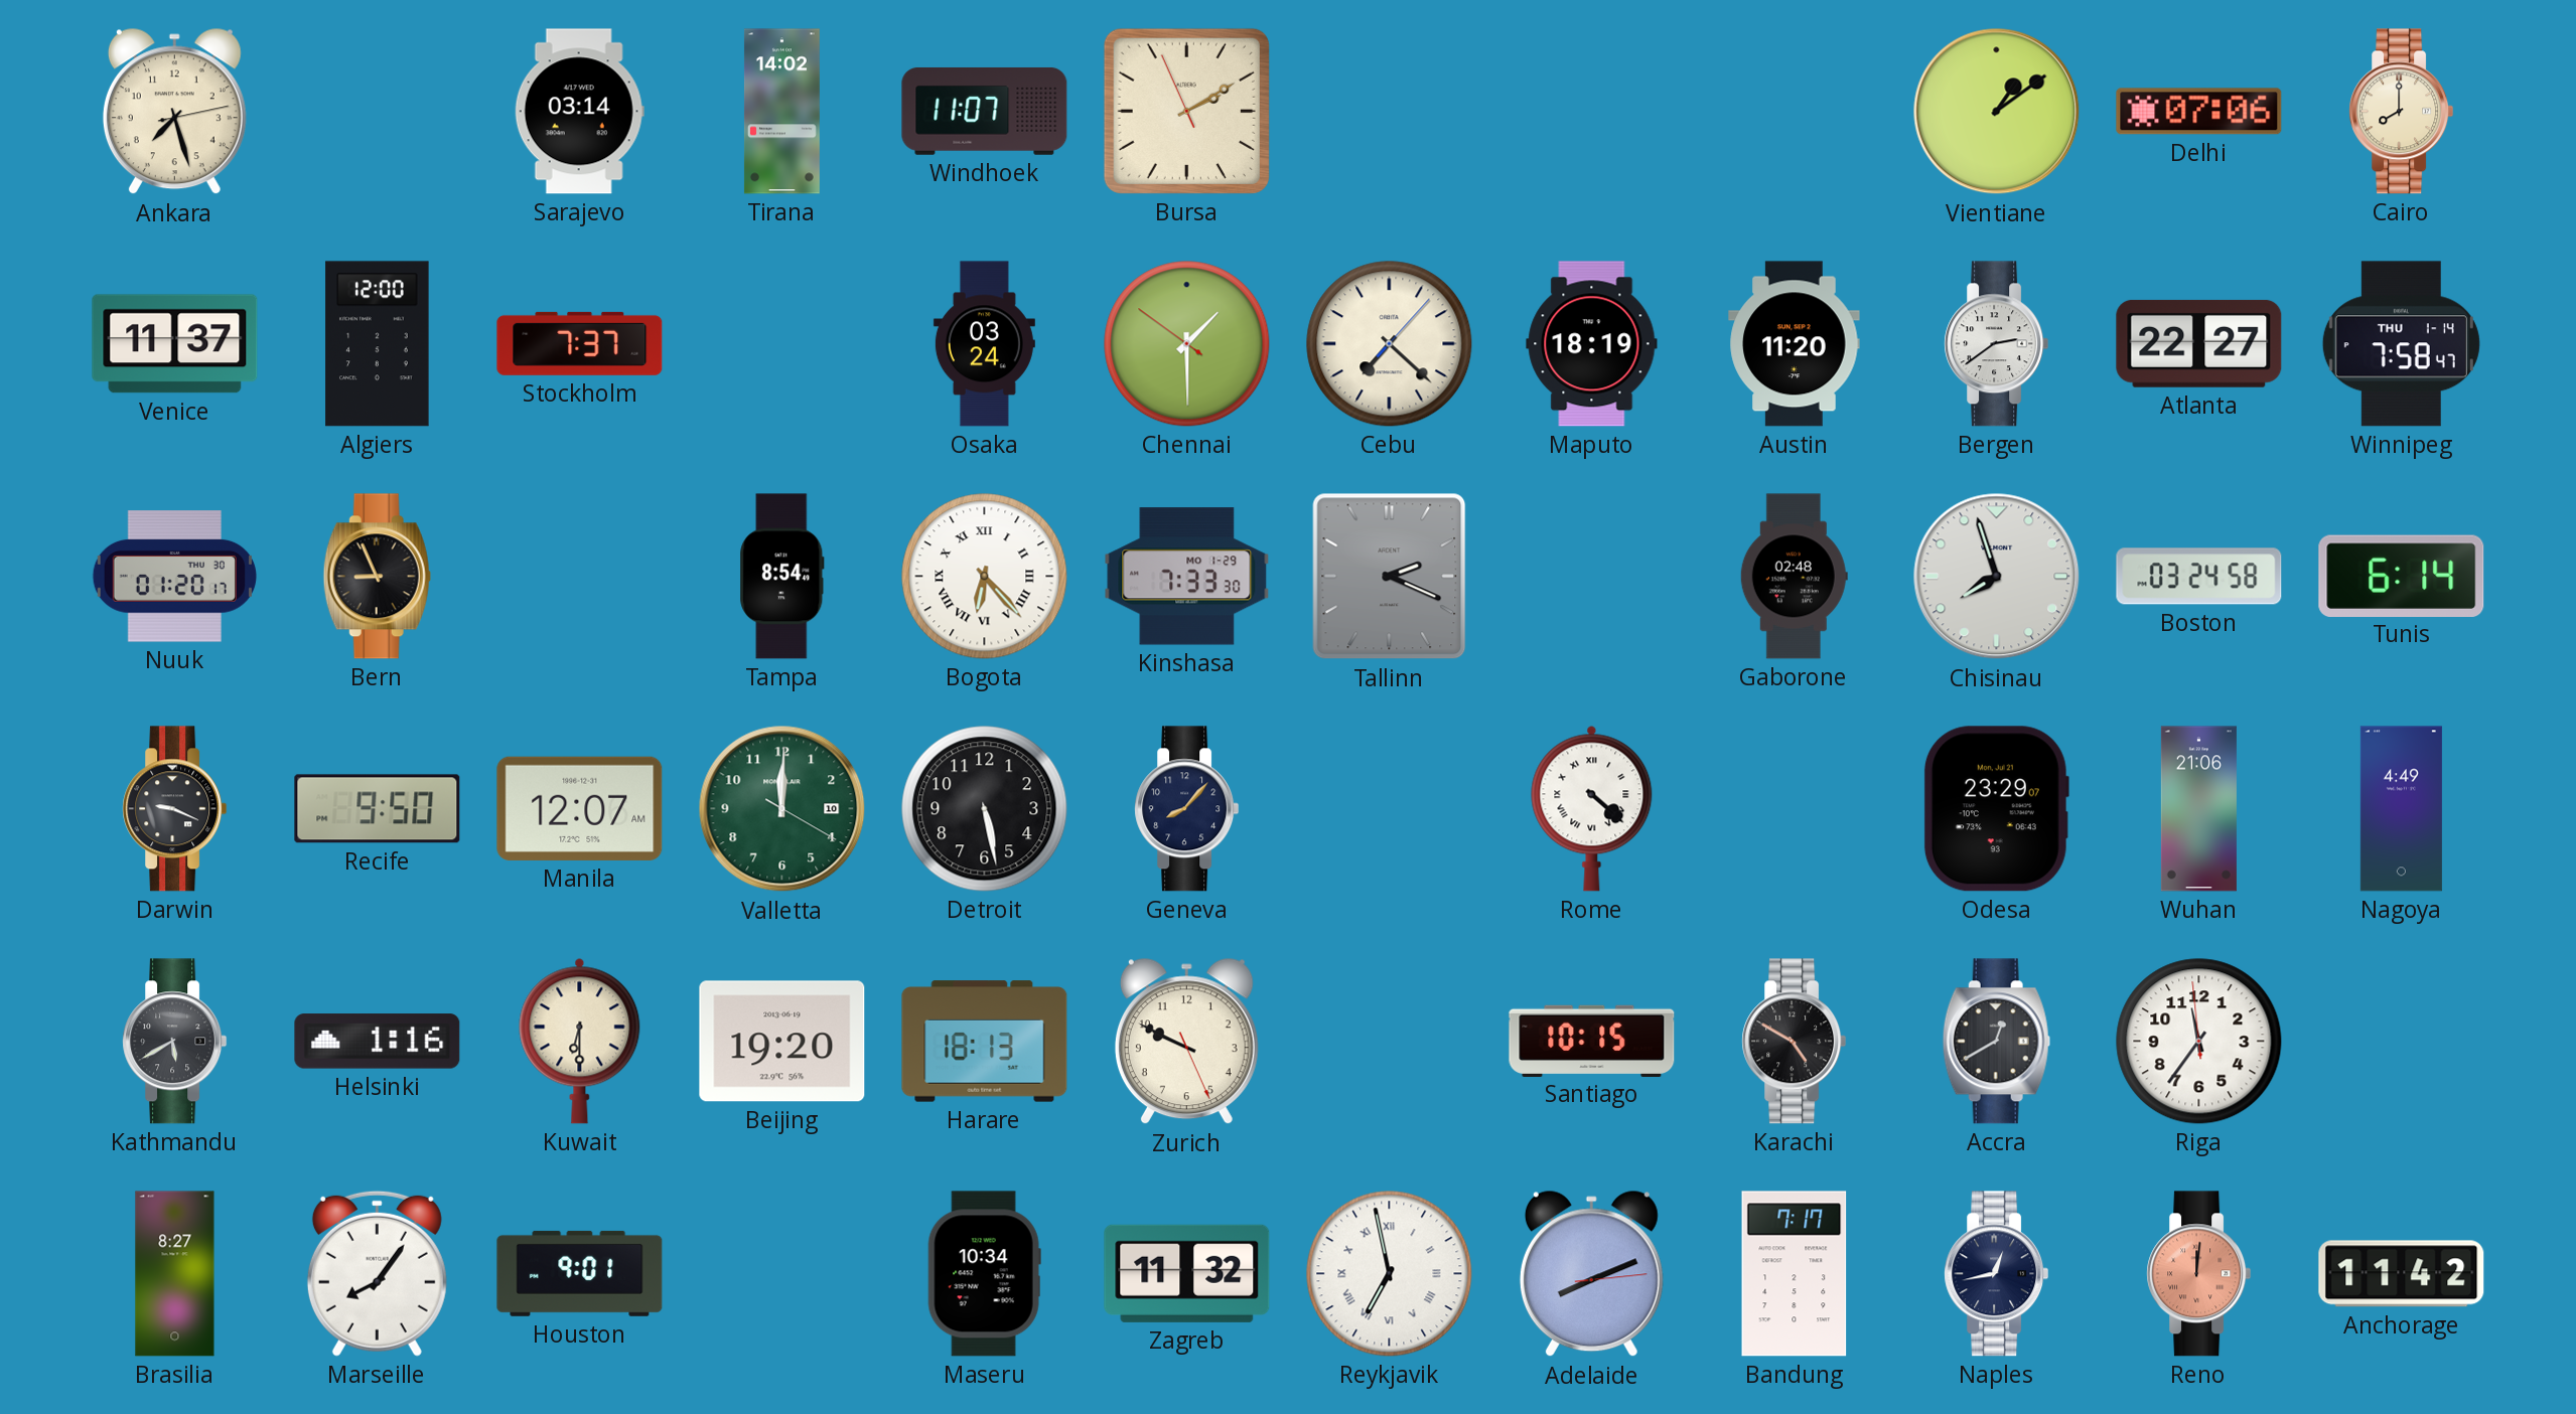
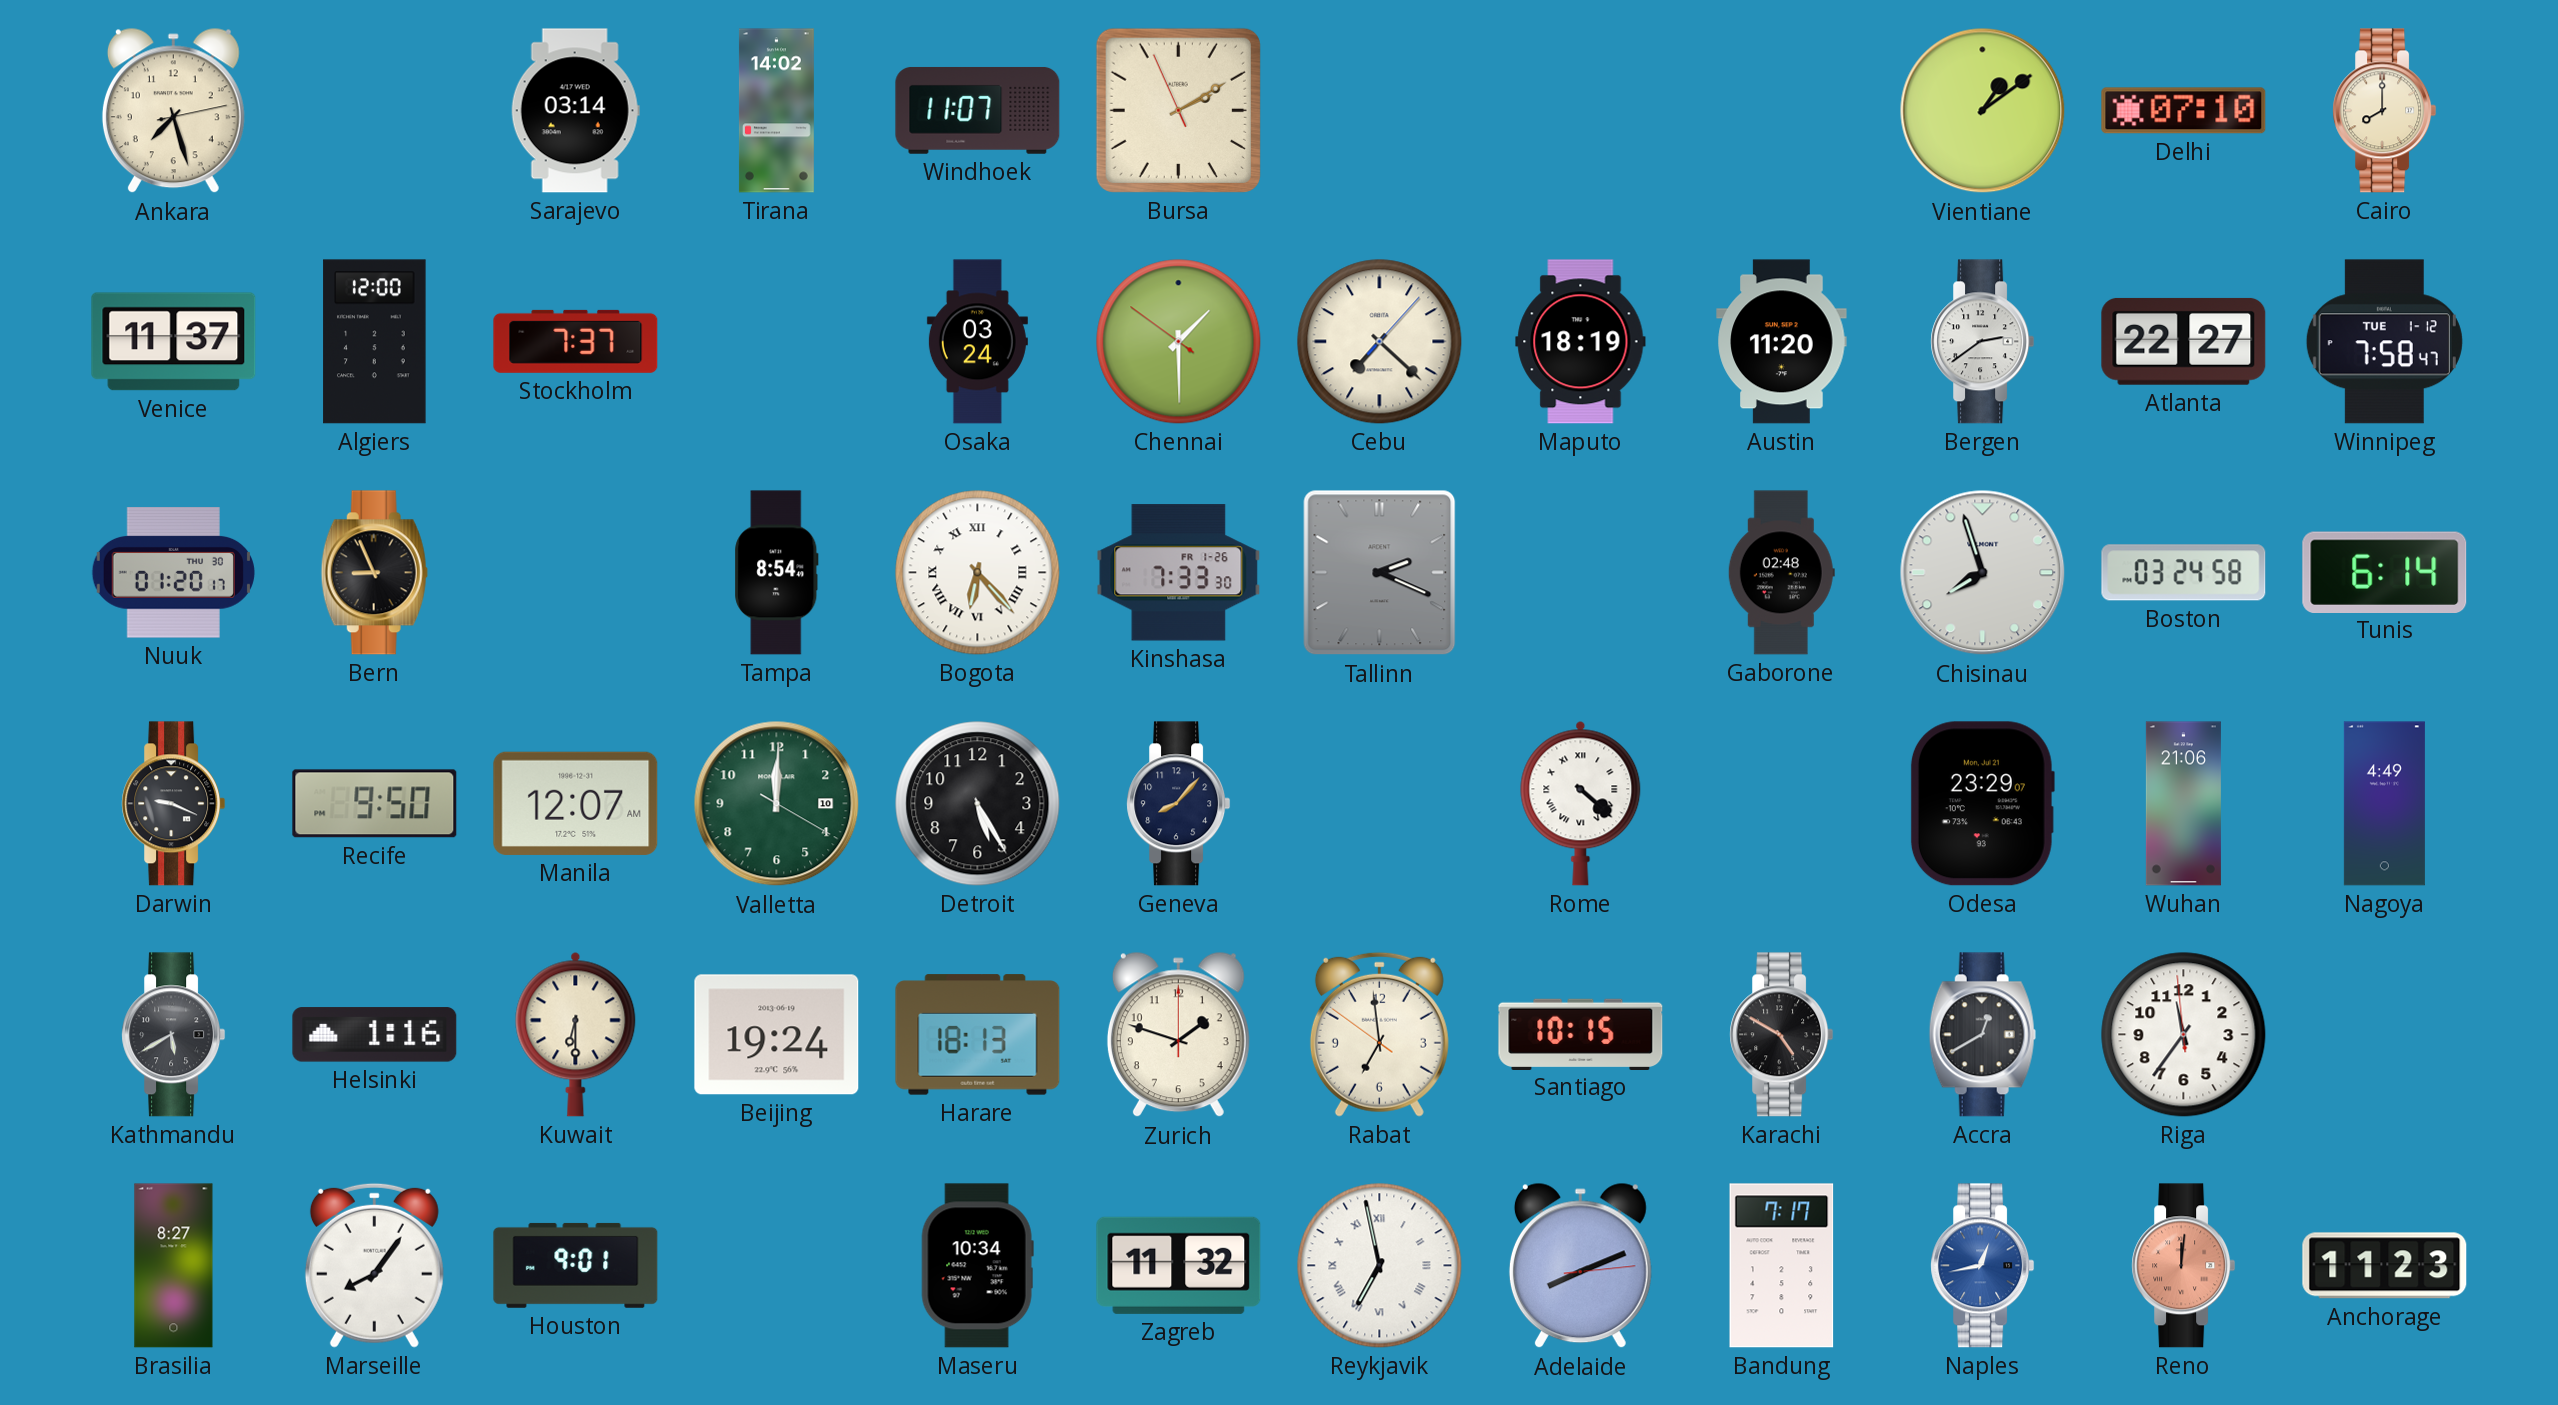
Delhi: 07:06 -> 07:10
Winnipeg date: THU 1-14 -> TUE 1-12
Kinshasa date: MO 1-29 -> FR 1-26
Detroit: 5:28 -> 5:25
Beijing: 19:20 -> 19:24
Zurich: 9:49 -> 1:48
Rabat: none -> 6:58
Naples dial: navy -> blue
Anchorage: 11:42 -> 11:23
